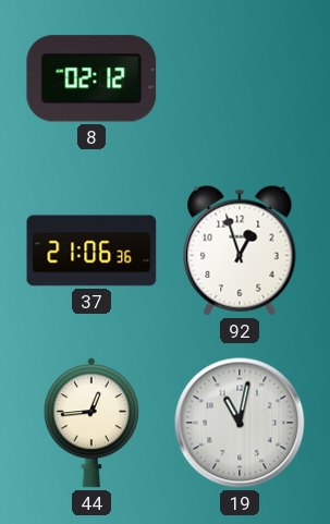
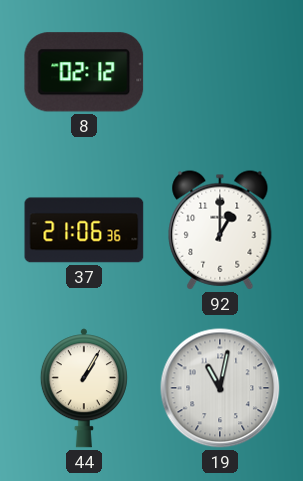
92: 12:57 -> 1:00
44: 12:44 -> 1:05
